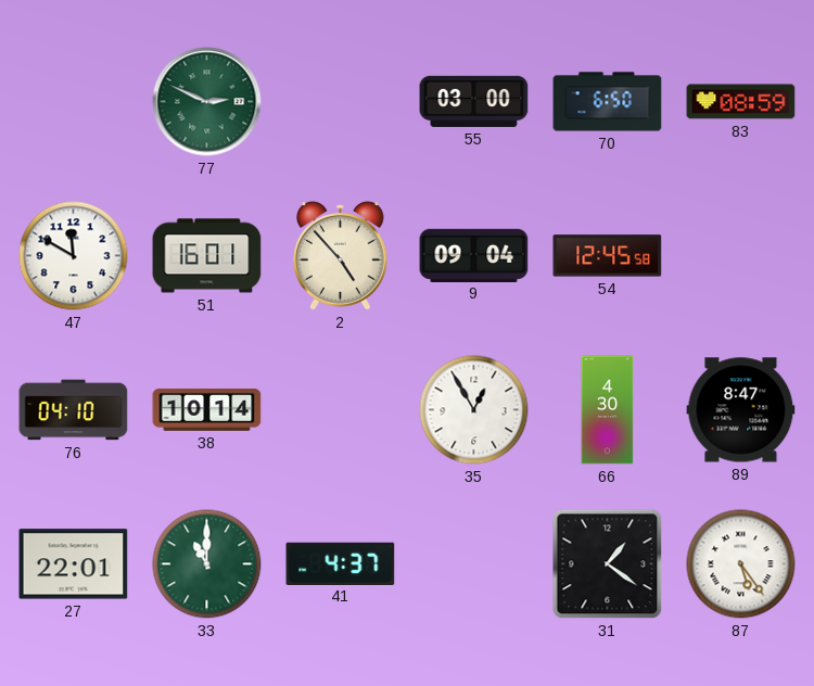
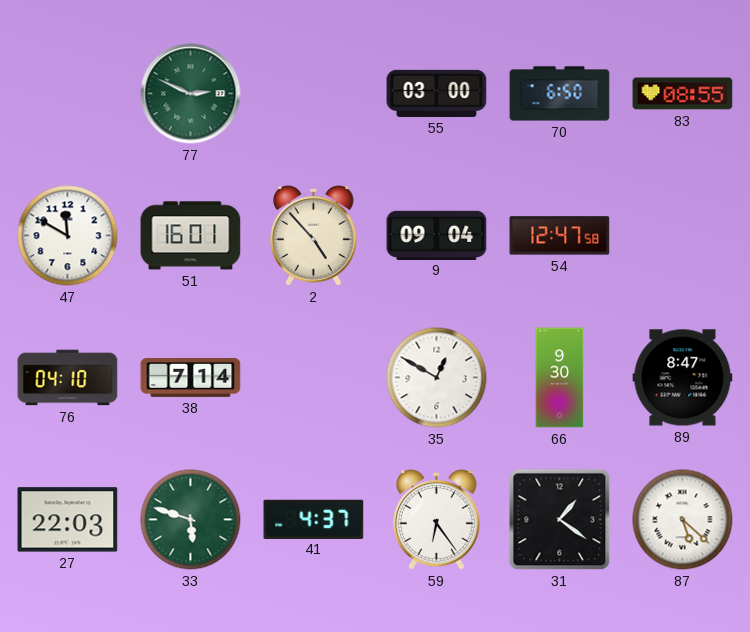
83: 08:59 -> 08:55
54: 12:45 -> 12:47
38: 10:14 -> 7:14
35: 12:55 -> 12:50
66: 4:30 -> 9:30
27: 22:01 -> 22:03
33: 11:00 -> 5:48
59: none -> 6:24
87: 5:24 -> 5:22
